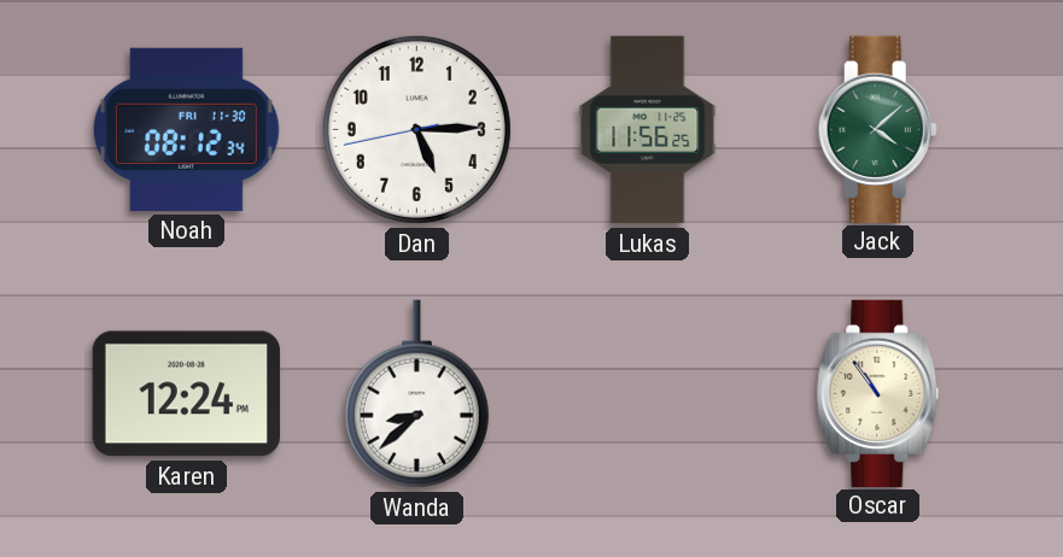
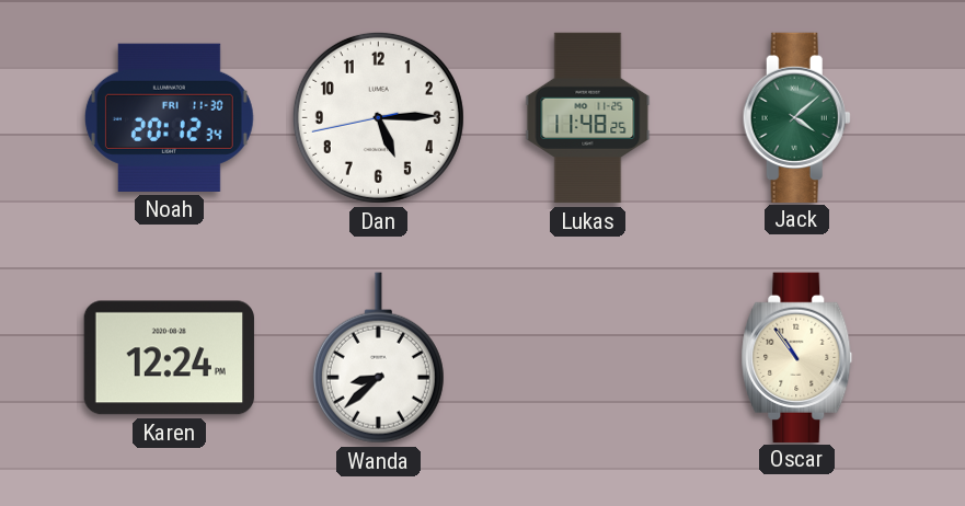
Noah: 08:12 -> 20:12
Lukas: 11:56 -> 11:48
